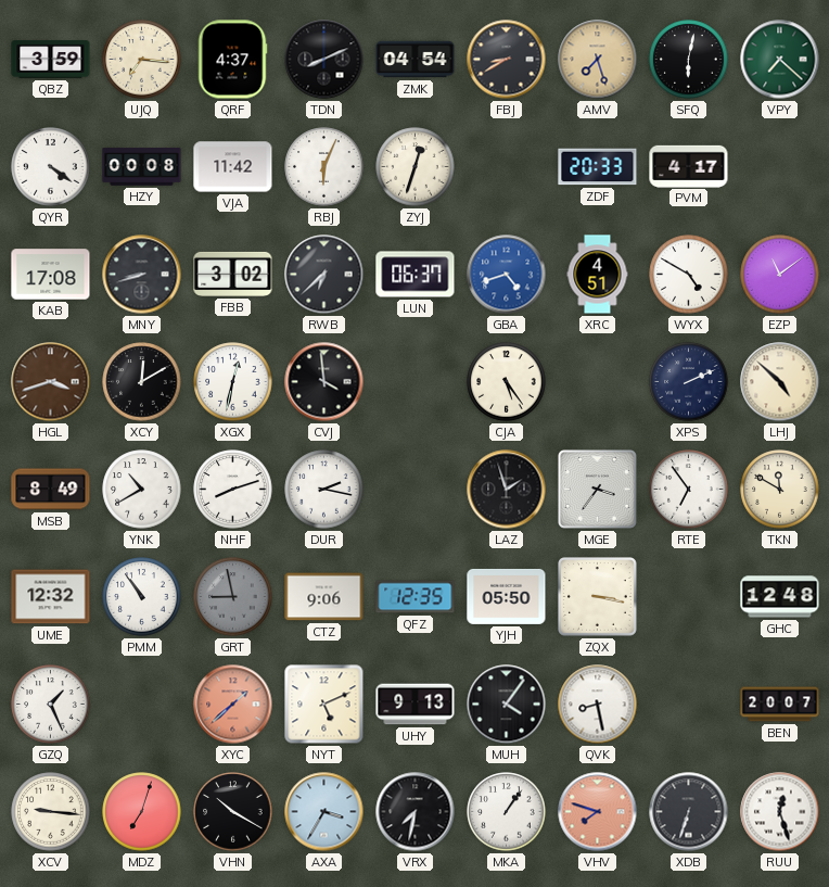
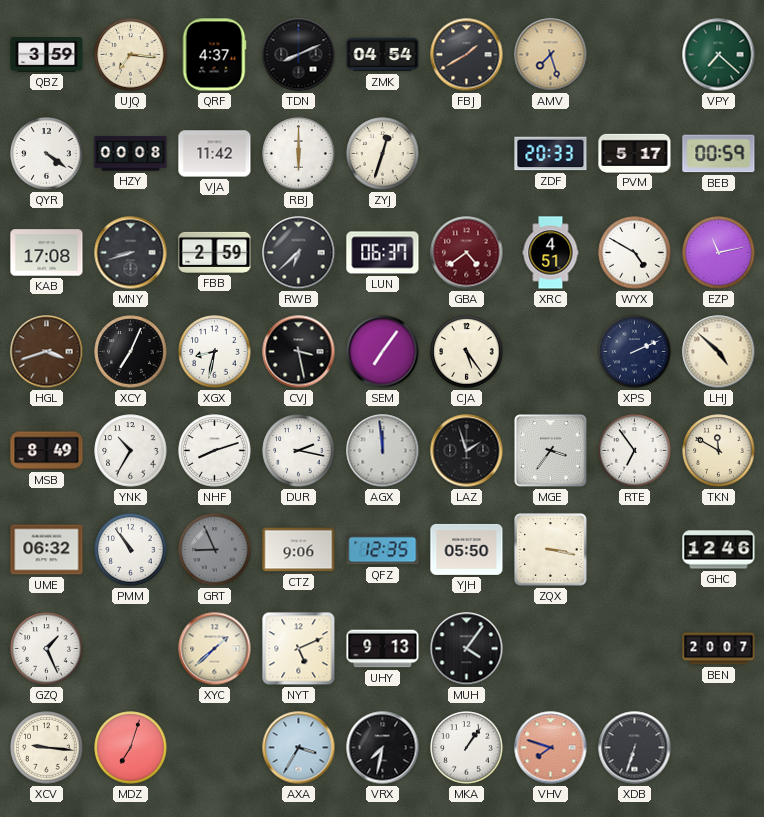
FBJ: 8:40 -> 1:40
SFQ: 6:02 -> none
RBJ: 6:04 -> 6:00
PVM: 4:17 -> 5:17
BEB: none -> 00:59
FBB: 3:02 -> 2:59
GBA: 4:42 -> 4:39
GBA dial: blue -> burgundy
EZP: 11:09 -> 11:13
XCY: 12:10 -> 7:04
XGX: 12:32 -> 8:32
CVJ: 3:59 -> 3:28
SEM: none -> 7:06
YNK: 10:40 -> 10:35
AGX: none -> 11:59
UME: 12:32 -> 06:32
GRT: 8:58 -> 8:56
GHC: 12:48 -> 12:46
XYC dial: salmon -> cream
QVK: 8:28 -> none
VHN: 10:20 -> none
RUU: 12:27 -> none
